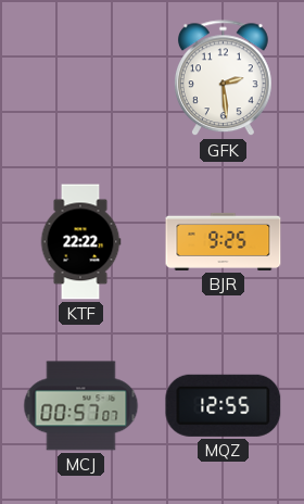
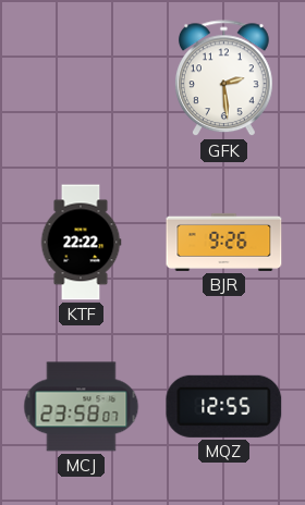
BJR: 9:25 -> 9:26
MCJ: 00:57 -> 23:58
